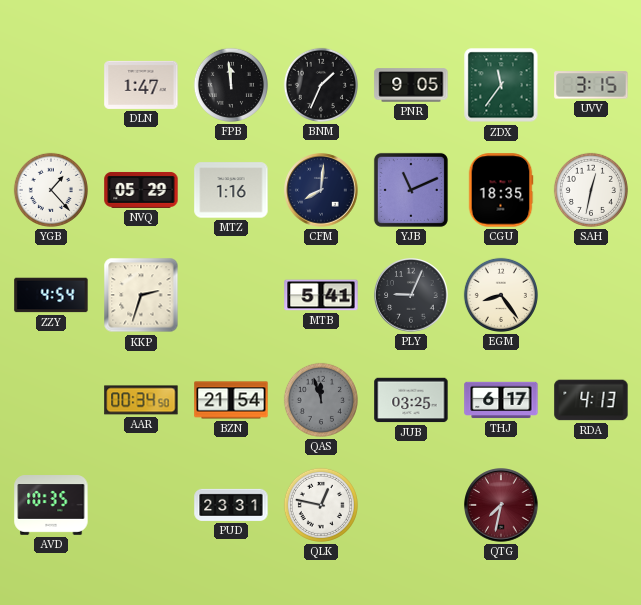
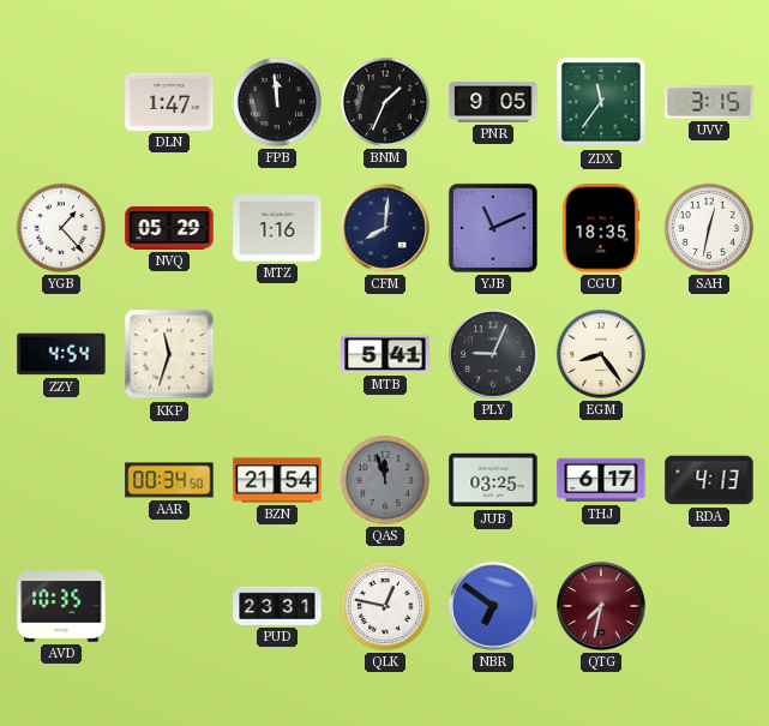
KKP: 2:33 -> 11:33
NBR: none -> 6:51
